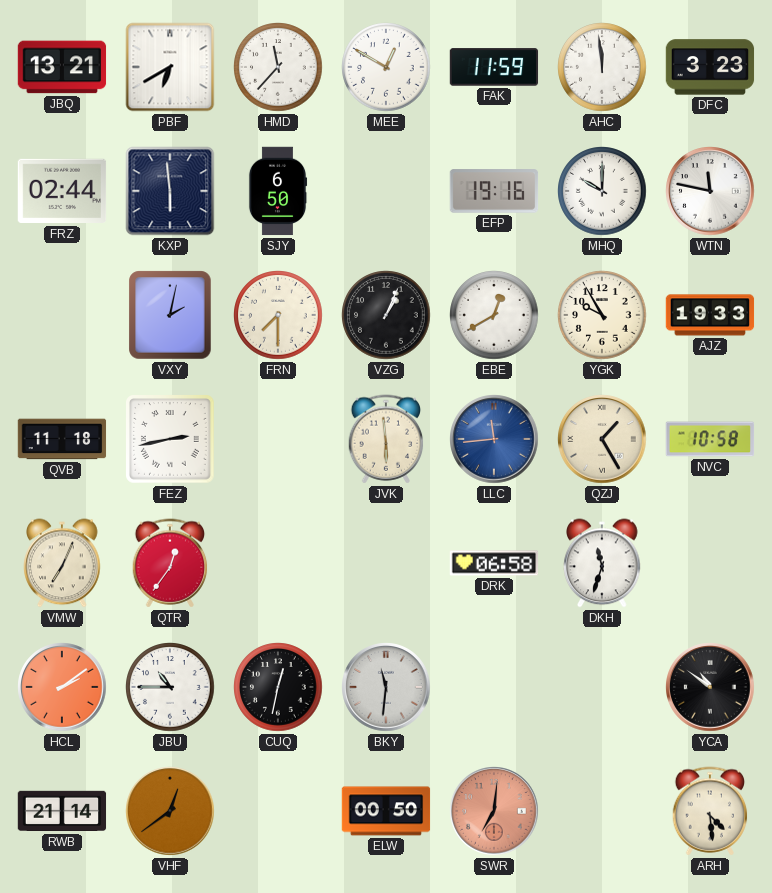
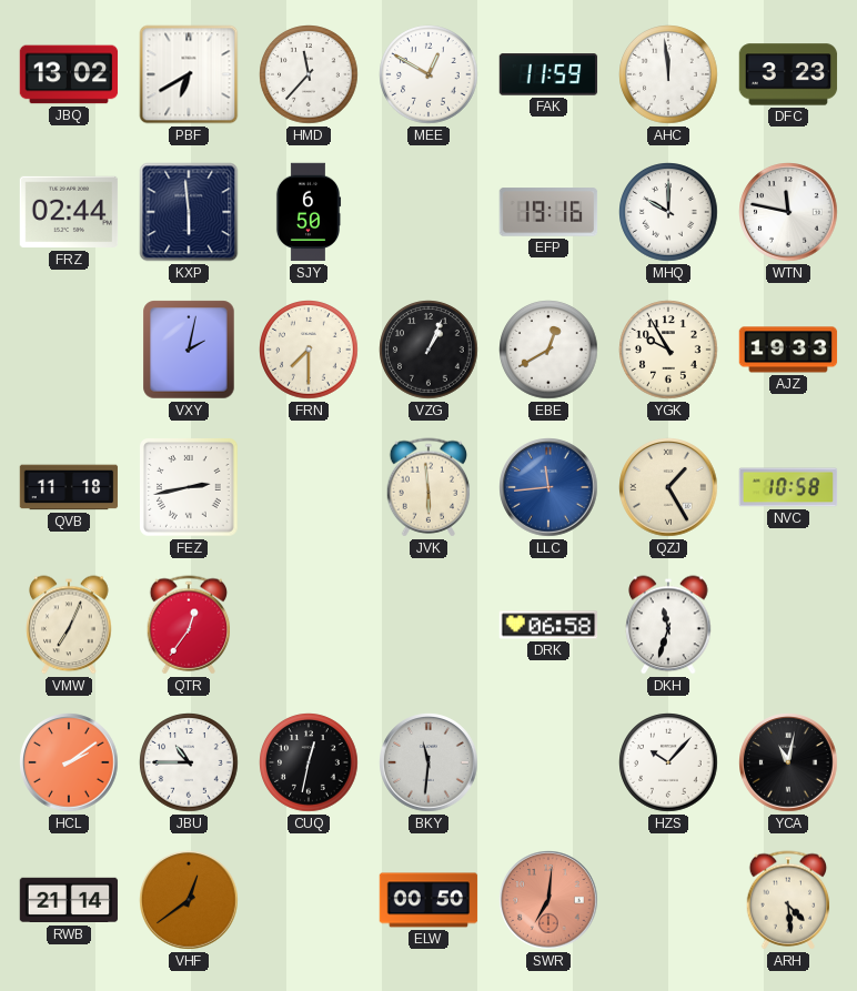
JBQ: 13:21 -> 13:02
HZS: none -> 10:07
YCA: 10:51 -> 11:02
